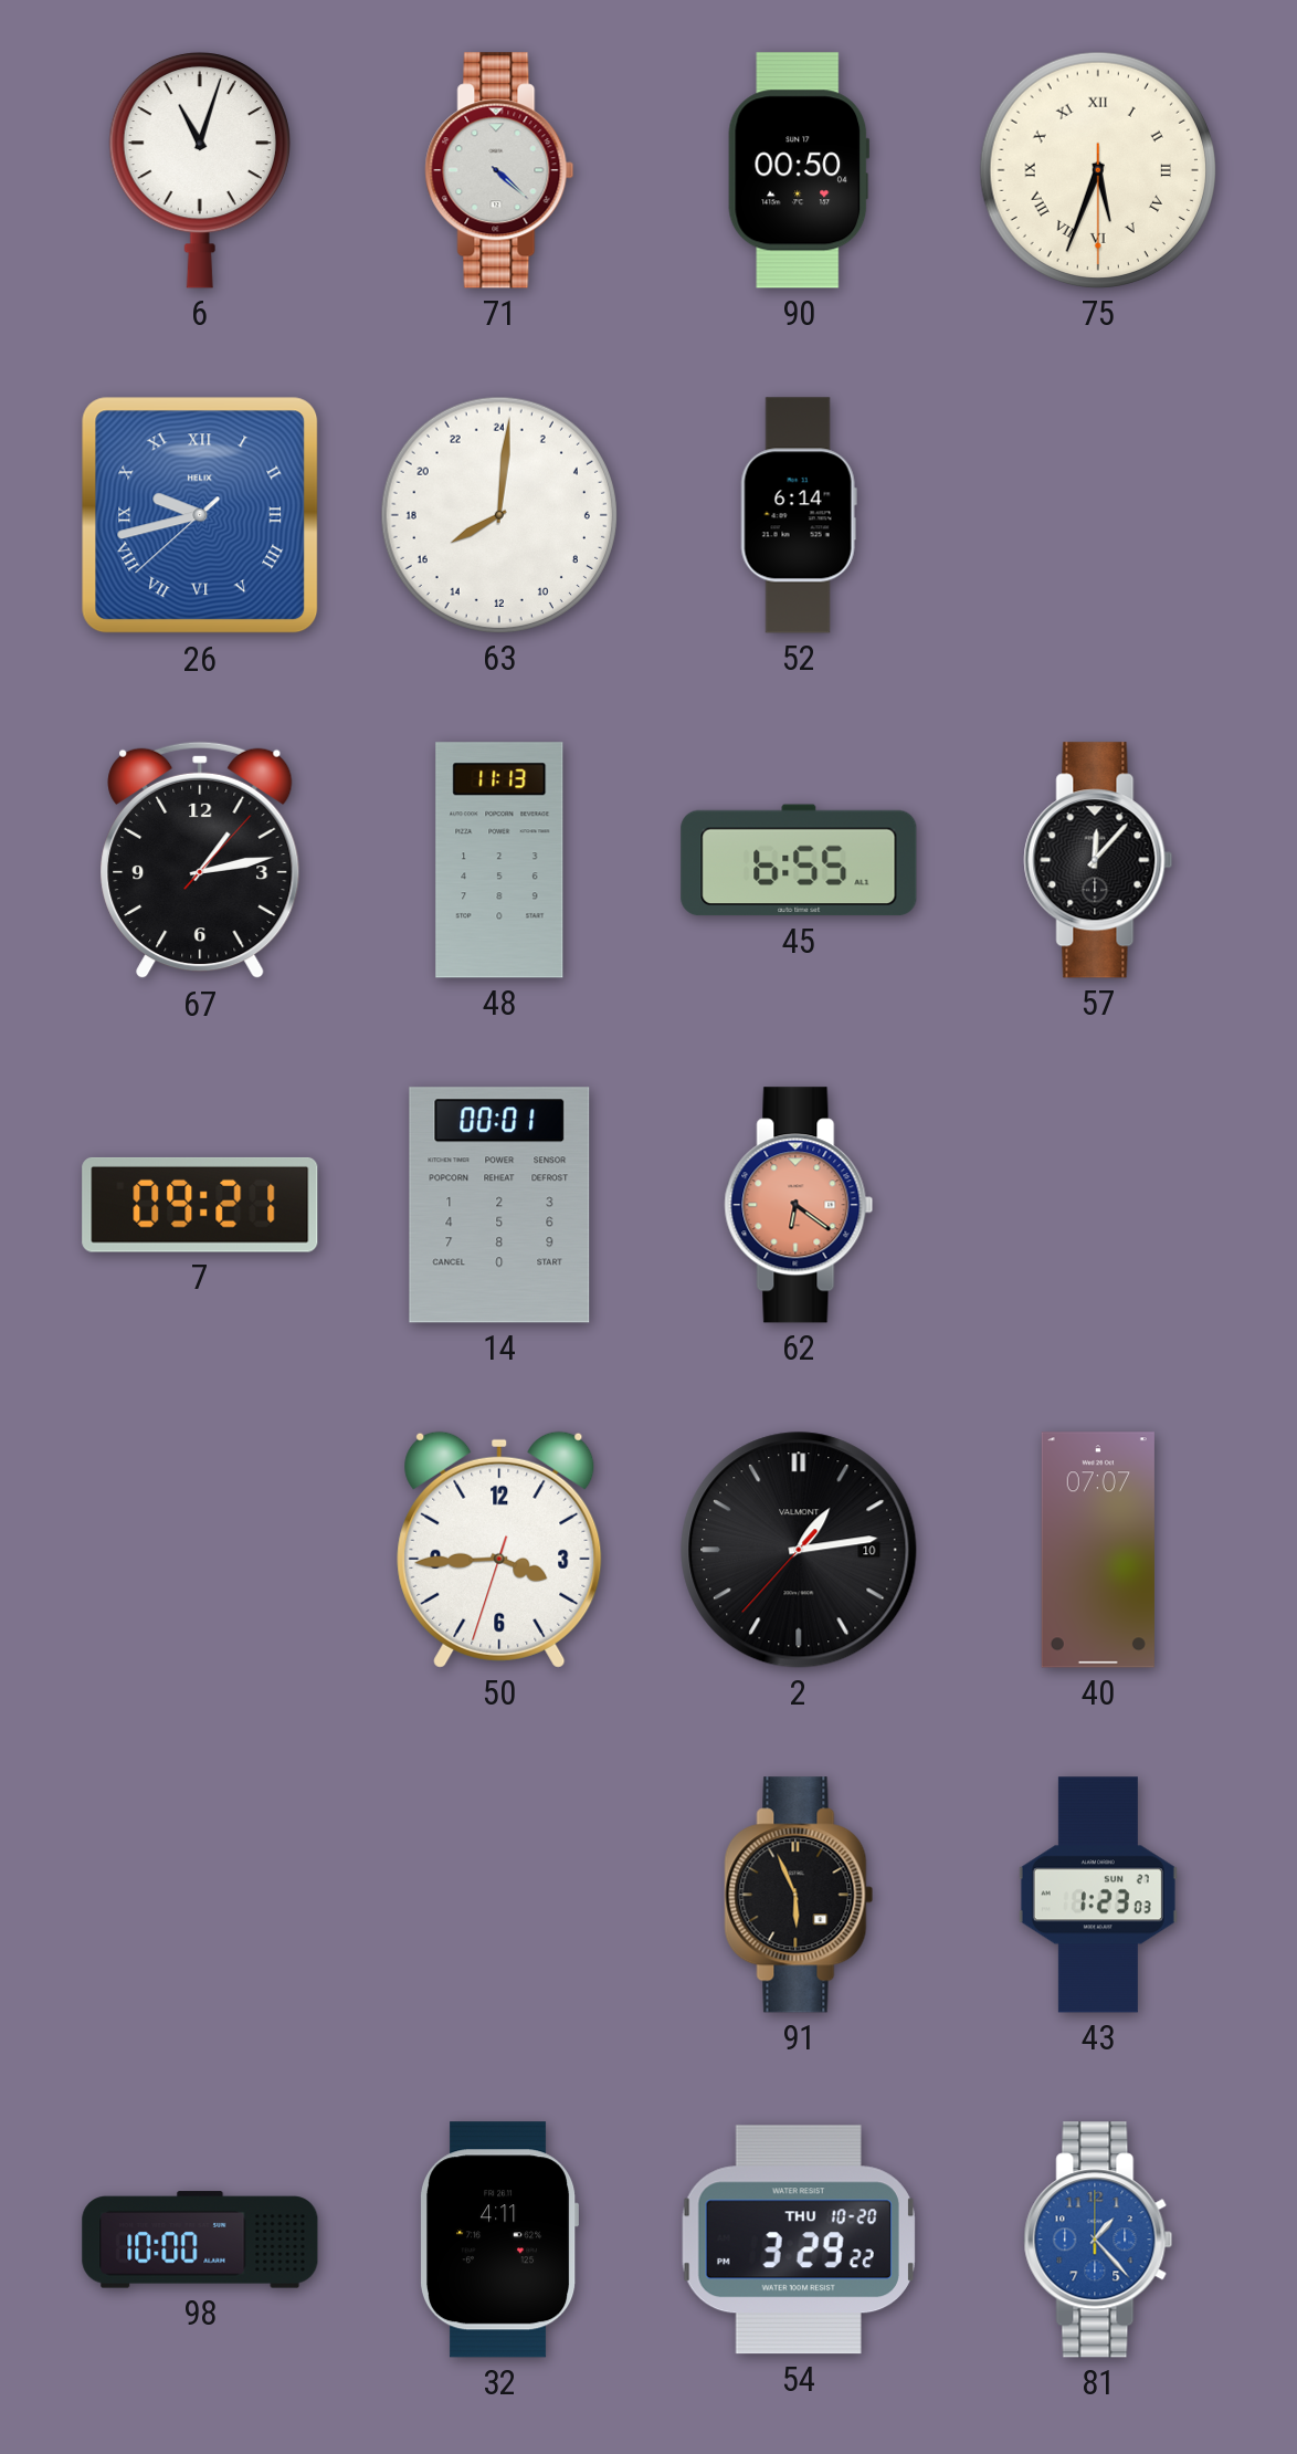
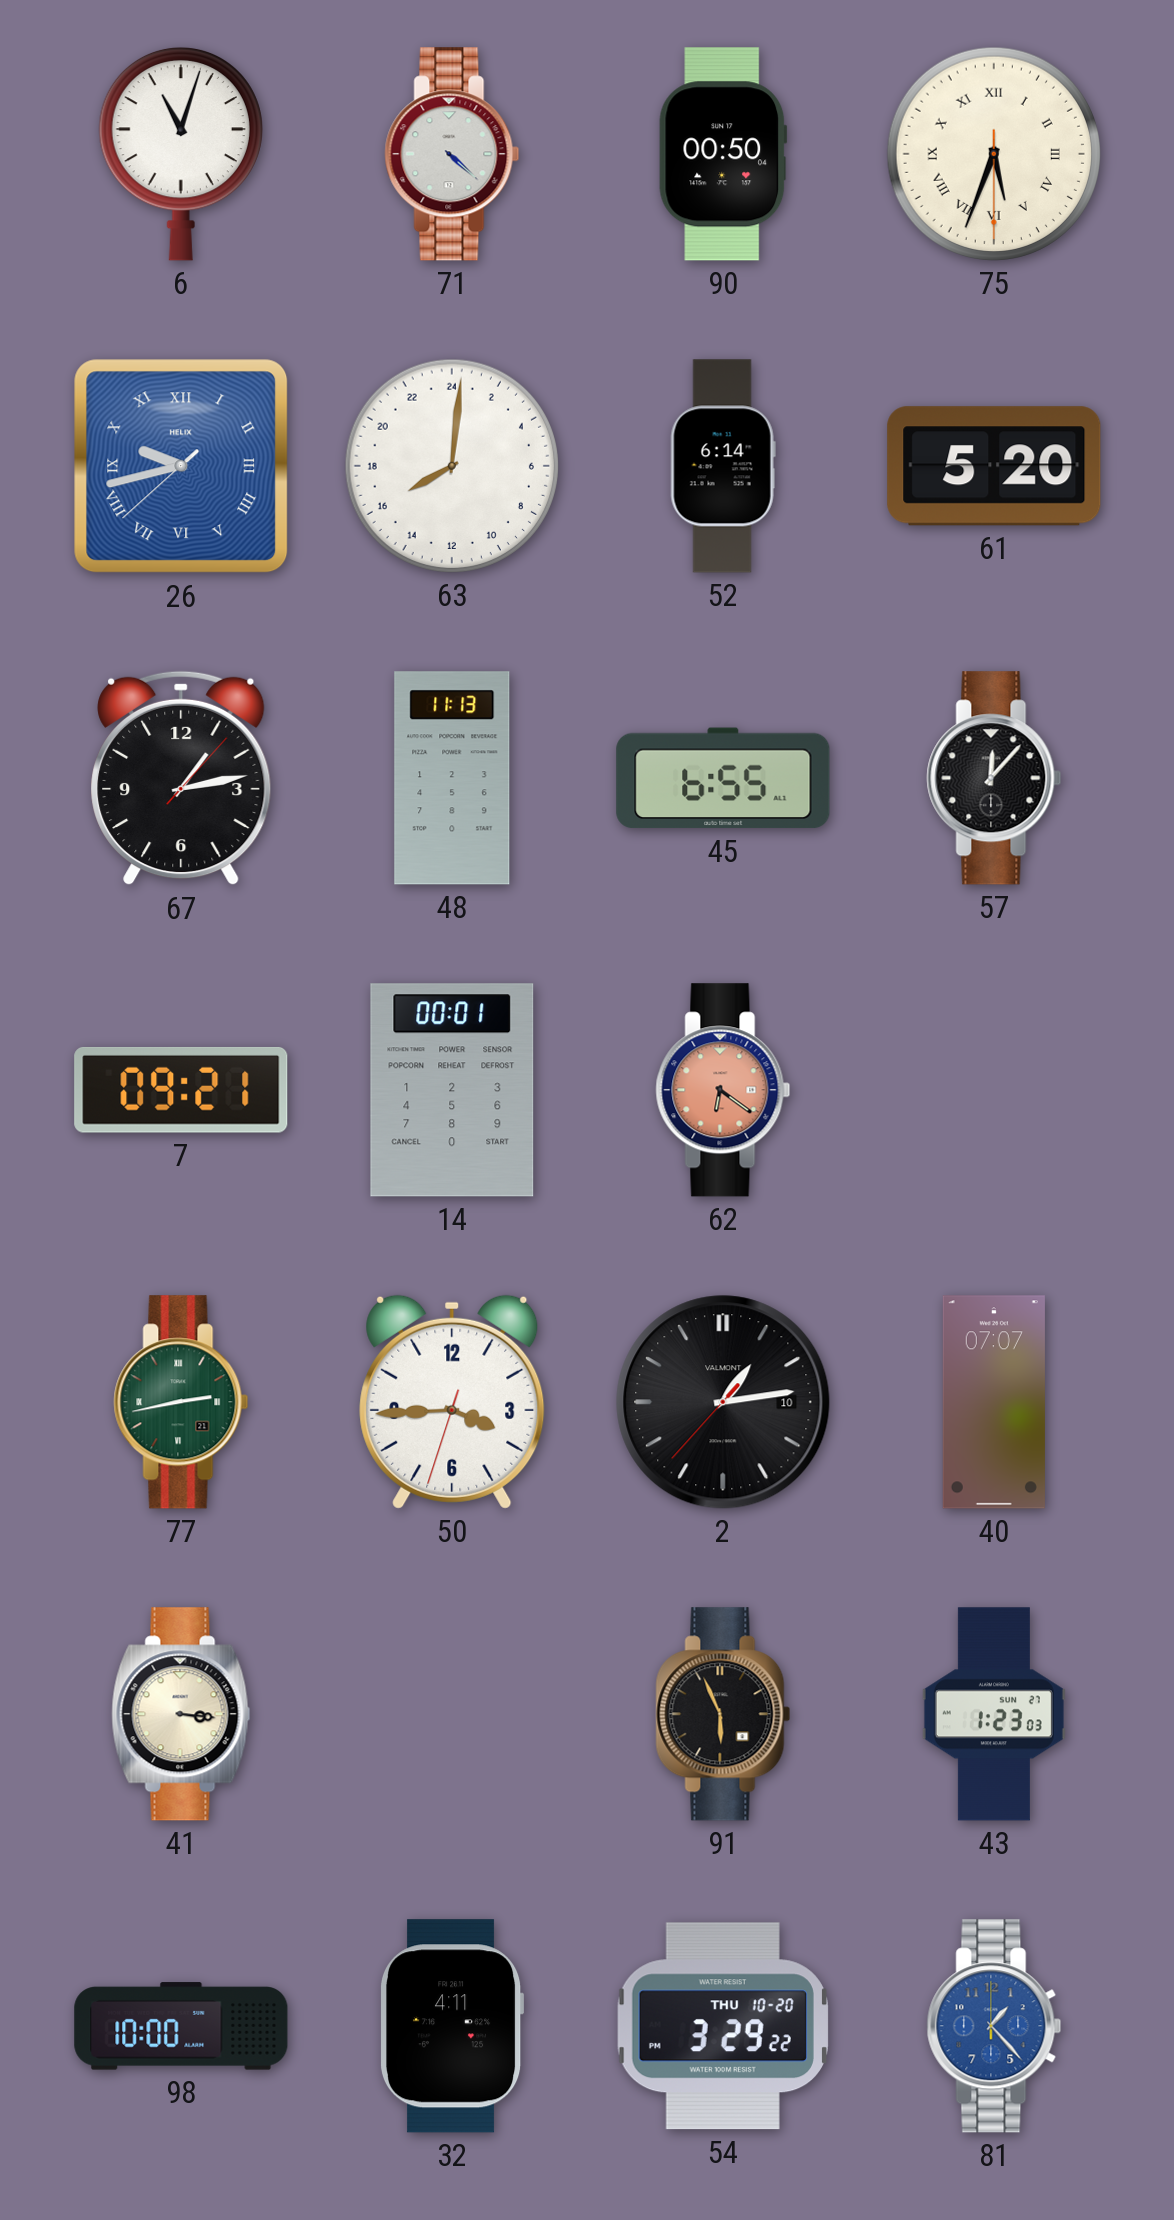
61: none -> 5:20
77: none -> 2:43
41: none -> 3:16
